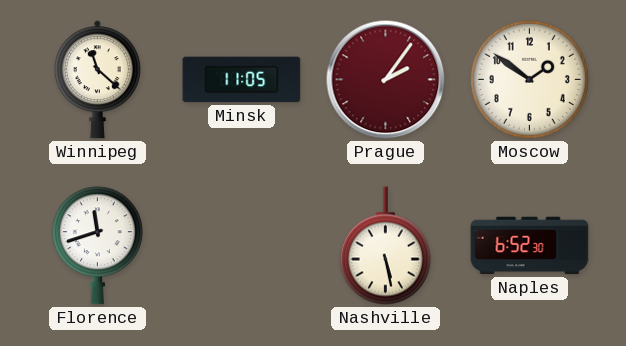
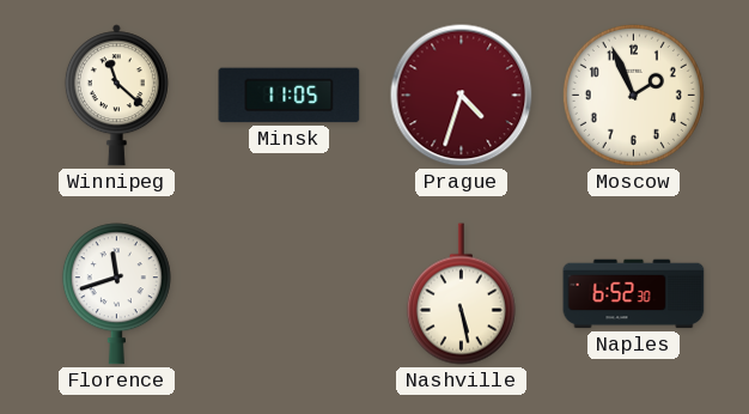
Prague: 2:06 -> 4:33
Moscow: 1:51 -> 1:56
